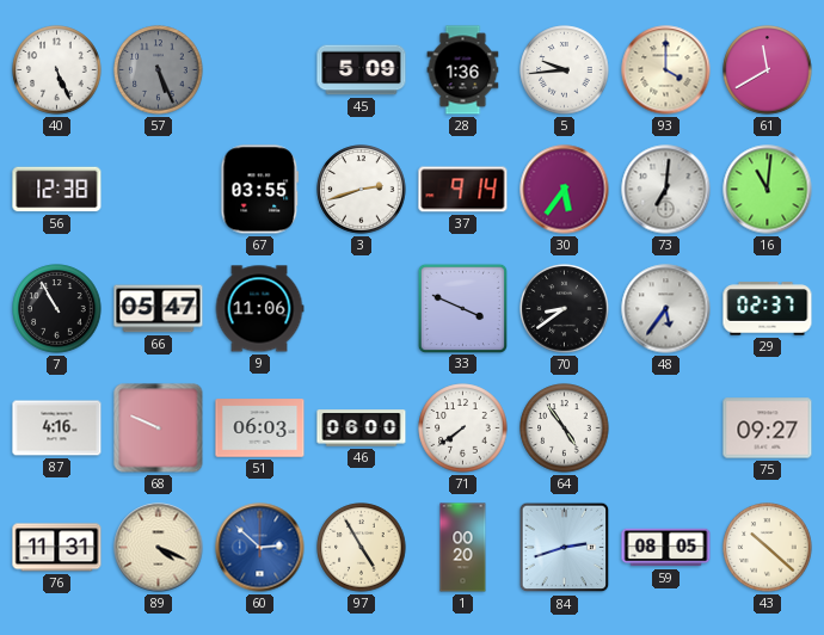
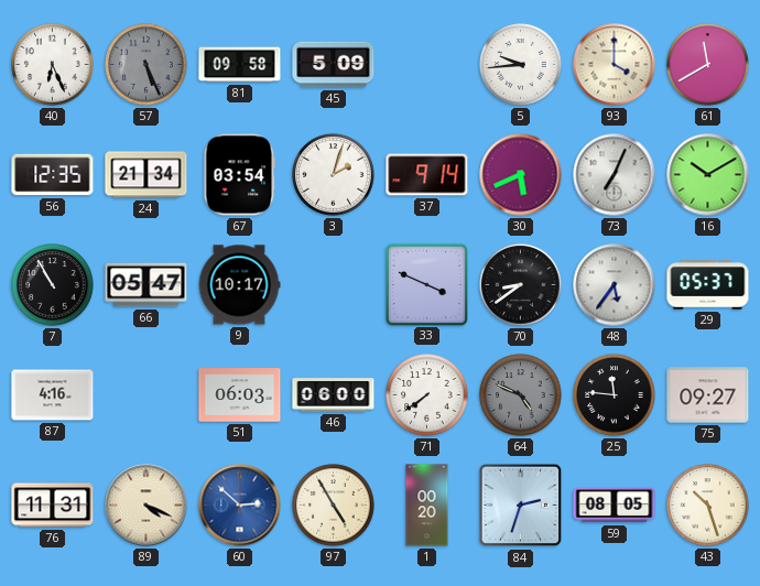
40: 5:26 -> 6:26
81: none -> 09:58
28: 1:36 -> none
56: 12:38 -> 12:35
24: none -> 21:34
67: 03:55 -> 03:54
3: 2:42 -> 2:03
30: 5:36 -> 5:41
73: 7:01 -> 7:04
16: 11:01 -> 10:10
9: 11:06 -> 10:17
29: 02:37 -> 05:37
68: 9:49 -> none
64: 4:54 -> 4:49
64 dial: white -> grey
25: none -> 11:46
84: 2:42 -> 2:33
43: 10:22 -> 10:27
